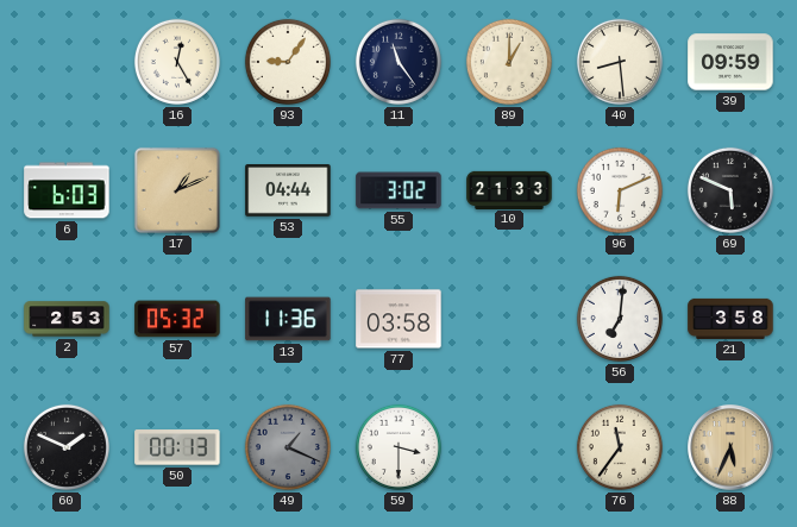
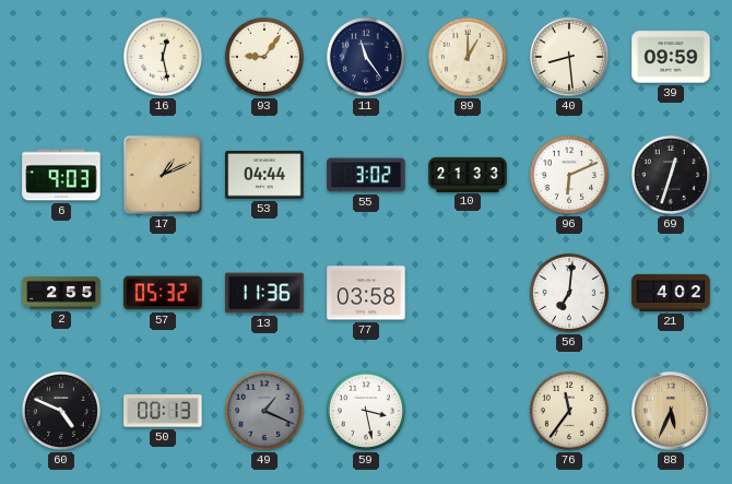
16: 12:25 -> 12:28
6: 6:03 -> 9:03
69: 5:49 -> 12:33
2: 2:53 -> 2:55
21: 3:58 -> 4:02
60: 1:49 -> 4:49
59: 3:30 -> 3:28
